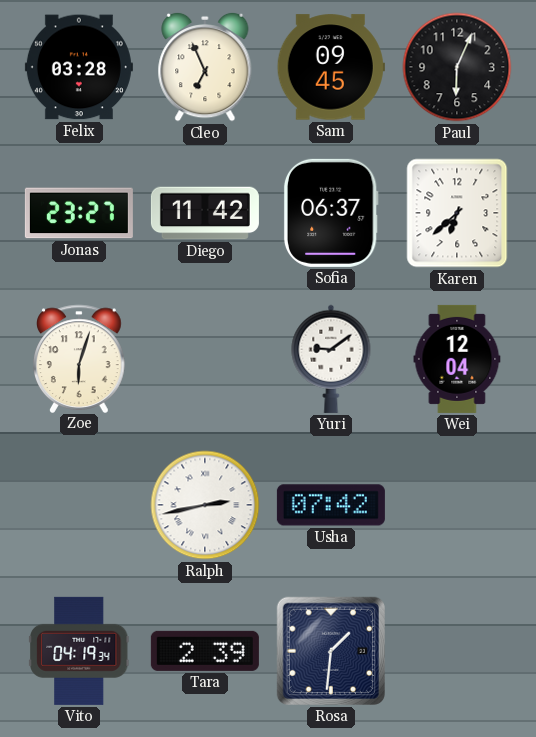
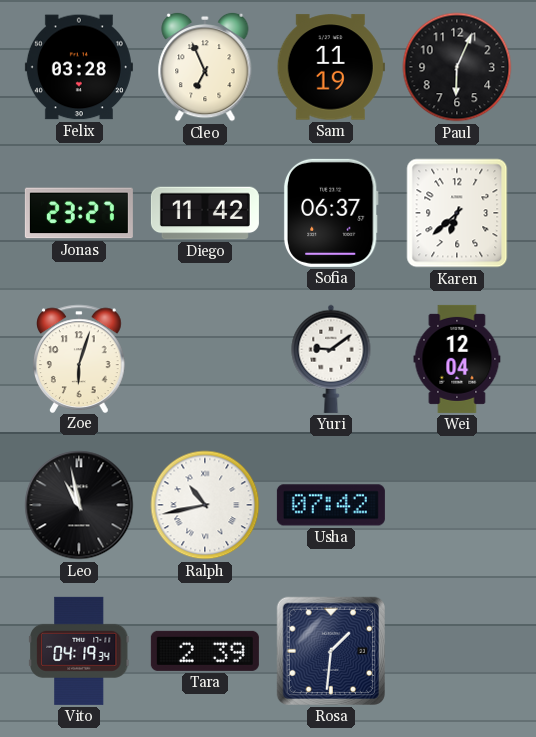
Sam: 09:45 -> 11:19
Leo: none -> 10:58
Ralph: 2:43 -> 10:43
